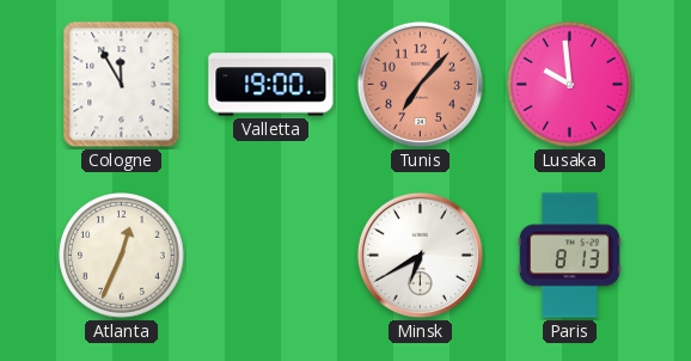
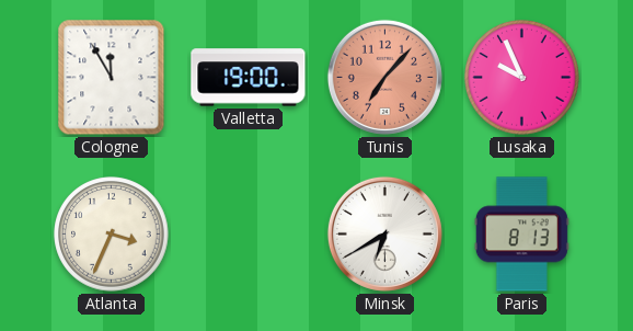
Lusaka: 9:59 -> 9:56
Atlanta: 12:34 -> 3:34
